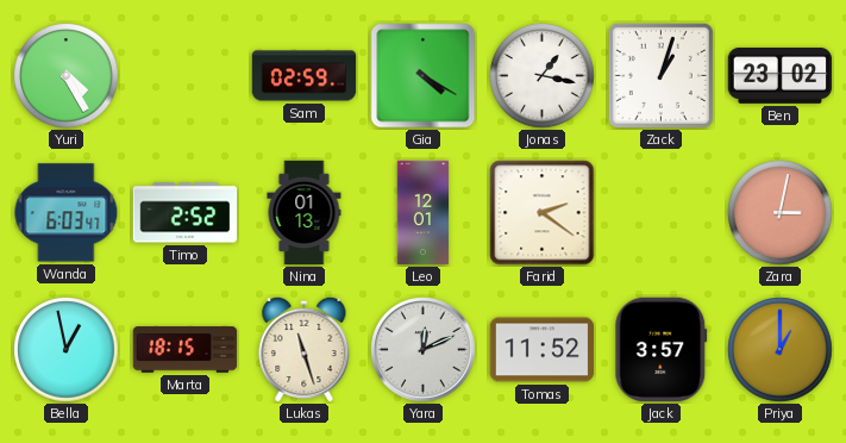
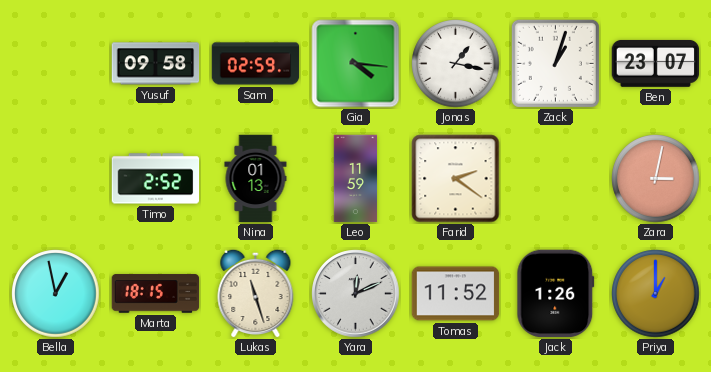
Yuri: 4:25 -> none
Yusuf: none -> 09:58
Gia: 4:20 -> 4:16
Ben: 23:02 -> 23:07
Wanda: 6:03 -> none
Leo: 12:01 -> 11:59
Jack: 3:57 -> 1:26
